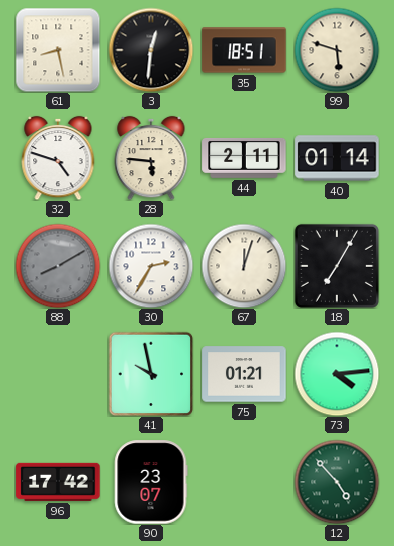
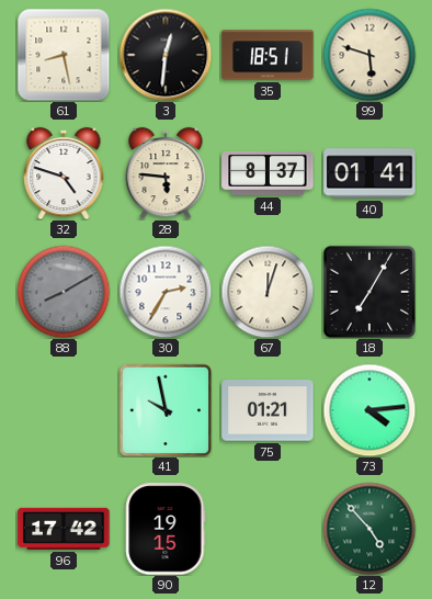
44: 2:11 -> 8:37
40: 01:14 -> 01:41
90: 23:07 -> 19:15
